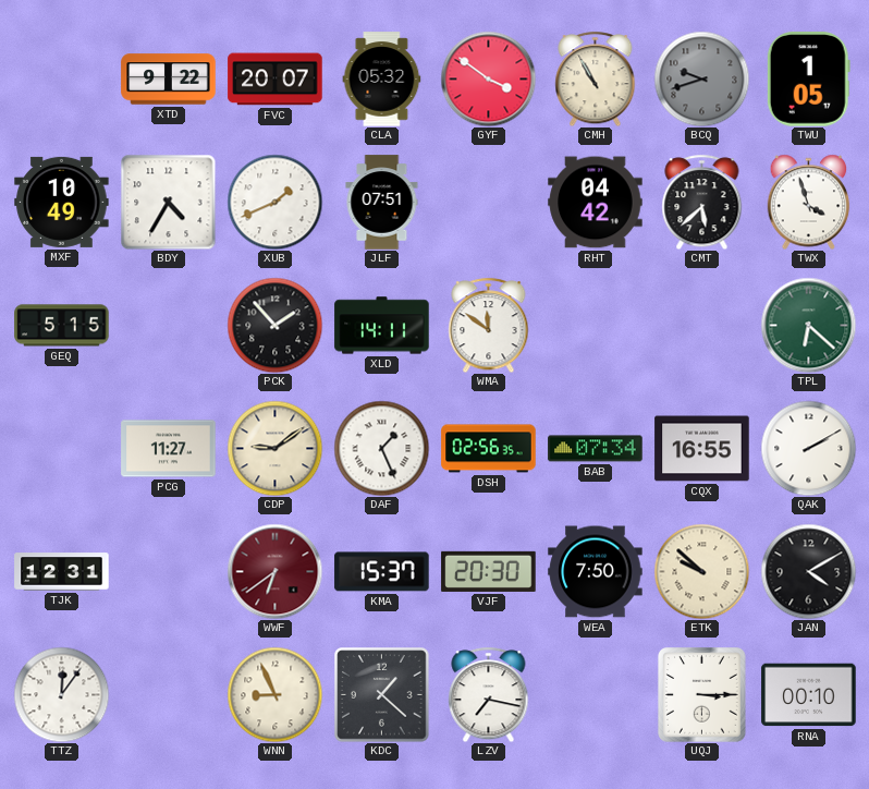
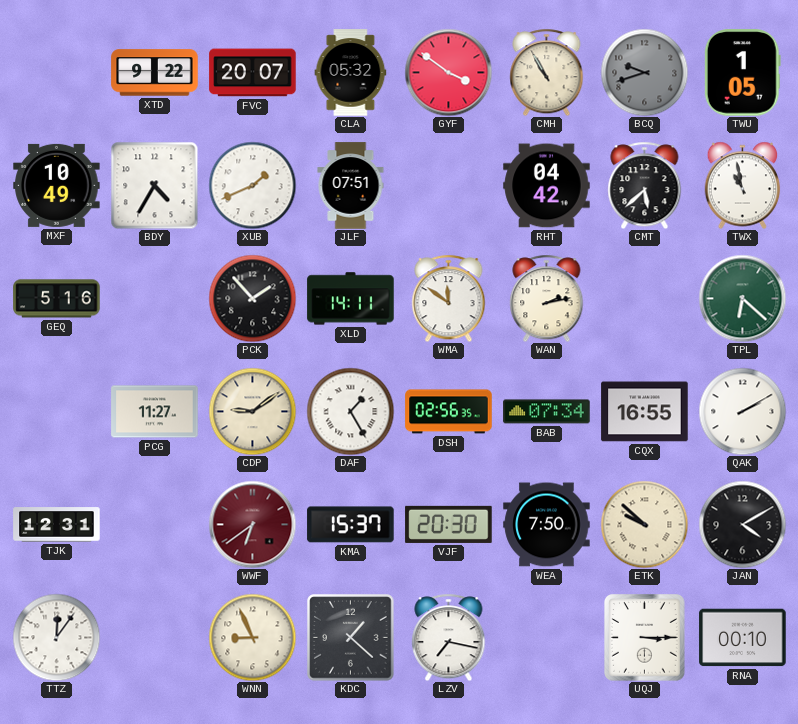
TWX: 3:57 -> 10:58
GEQ: 5:15 -> 5:16
WAN: none -> 2:13
DAF: 1:26 -> 1:25
